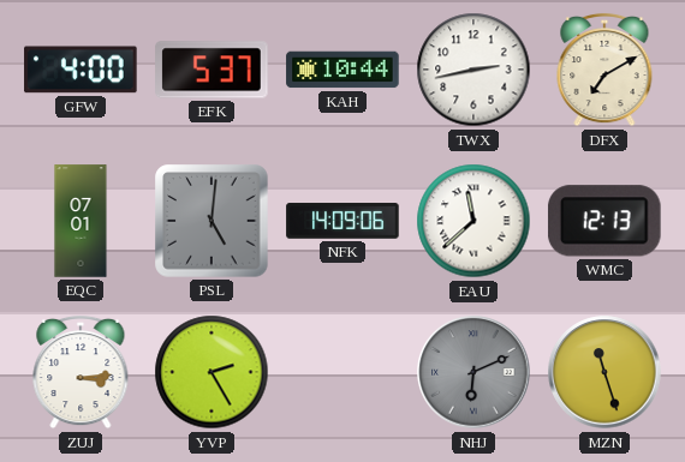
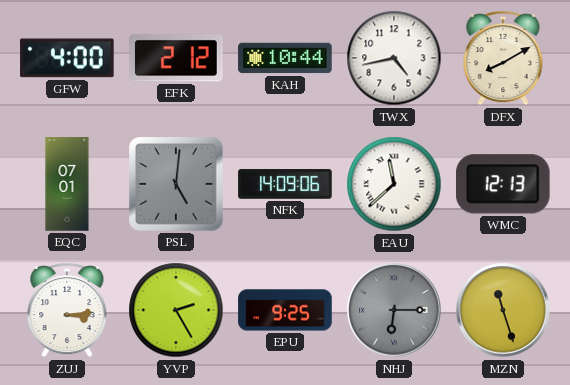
EFK: 5:37 -> 2:12
TWX: 2:43 -> 4:43
DFX: 7:10 -> 8:10
EPU: none -> 9:25
NHJ: 6:11 -> 6:15
